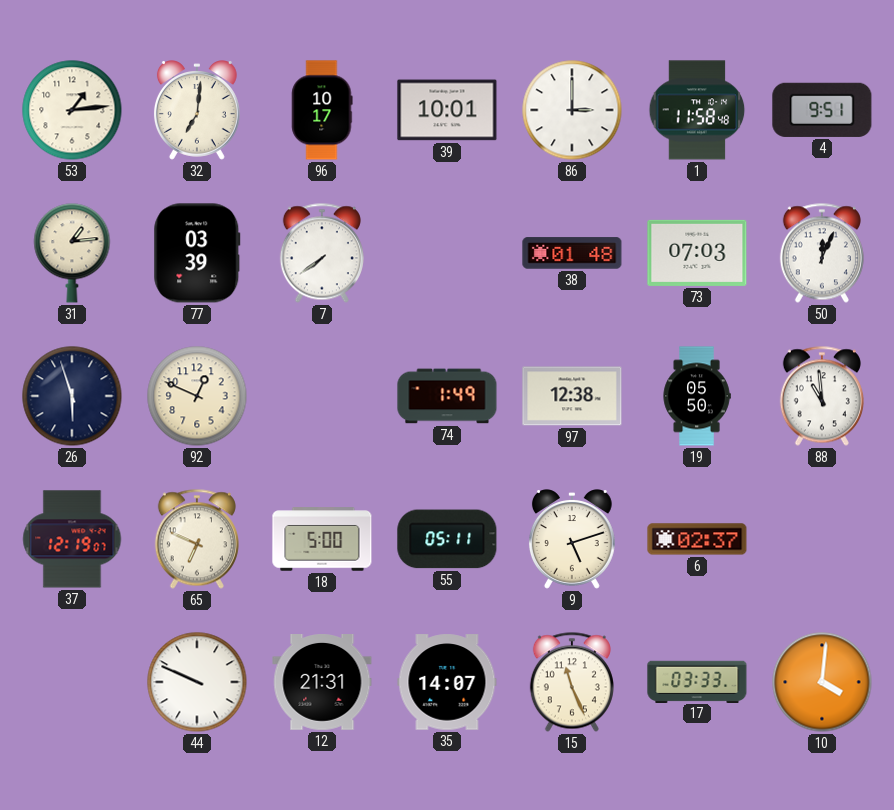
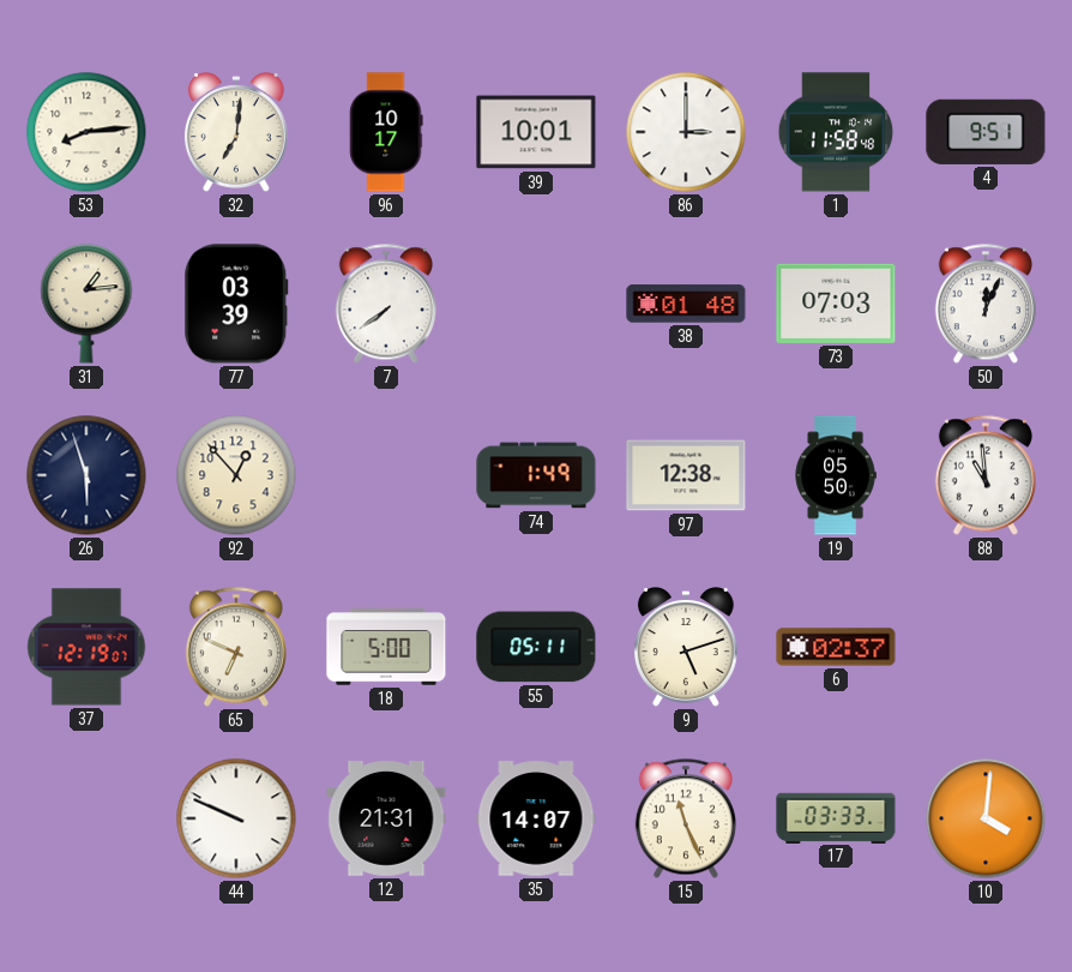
53: 1:14 -> 8:14
92: 12:49 -> 12:53
